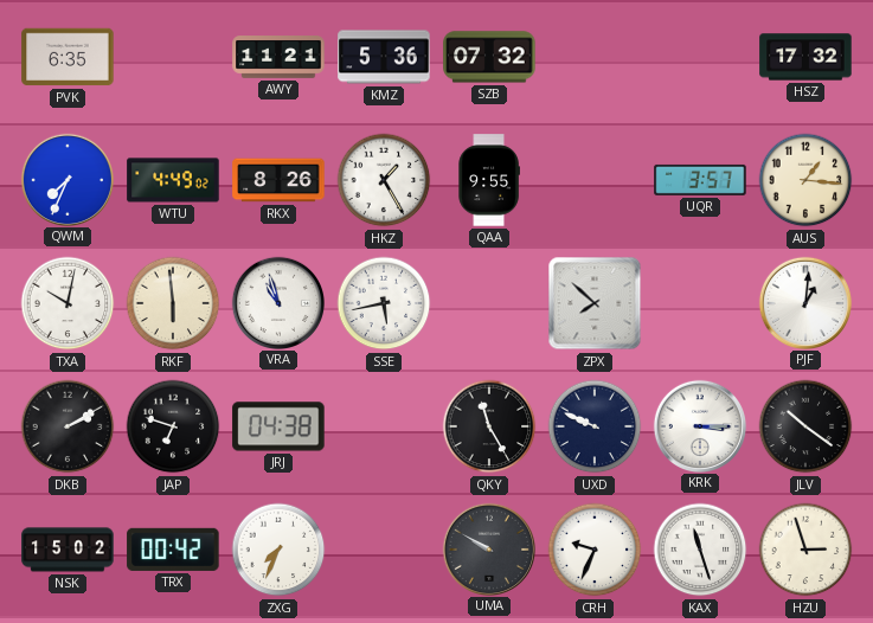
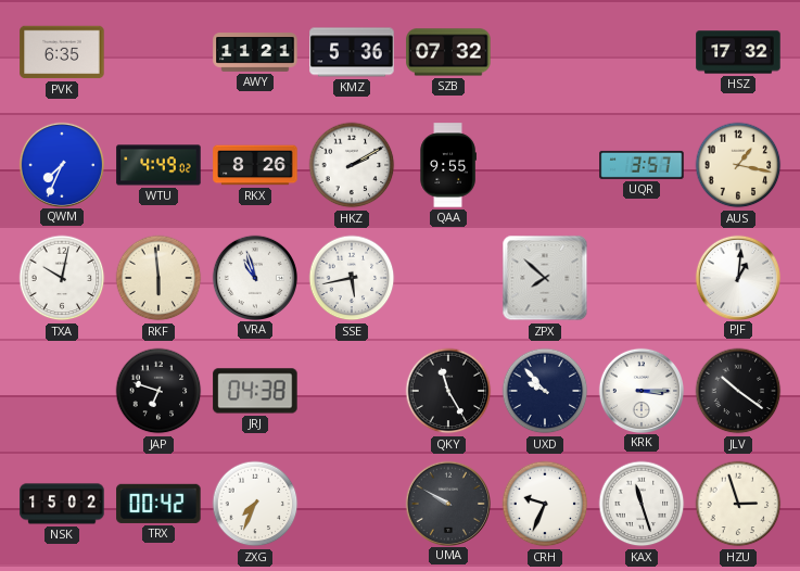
HKZ: 1:25 -> 2:10
AUS: 1:16 -> 1:17
DKB: 2:10 -> none
UXD: 9:49 -> 9:53
